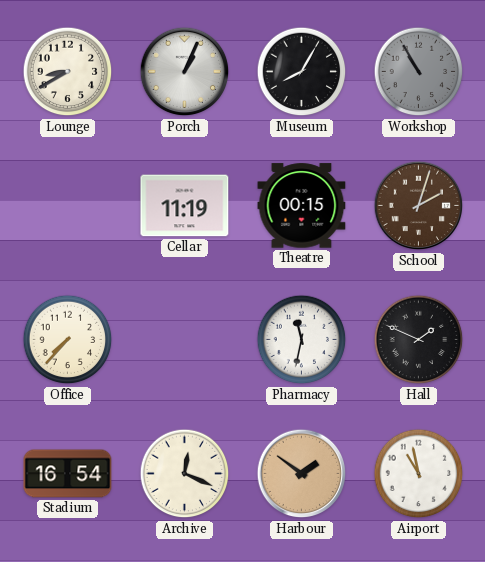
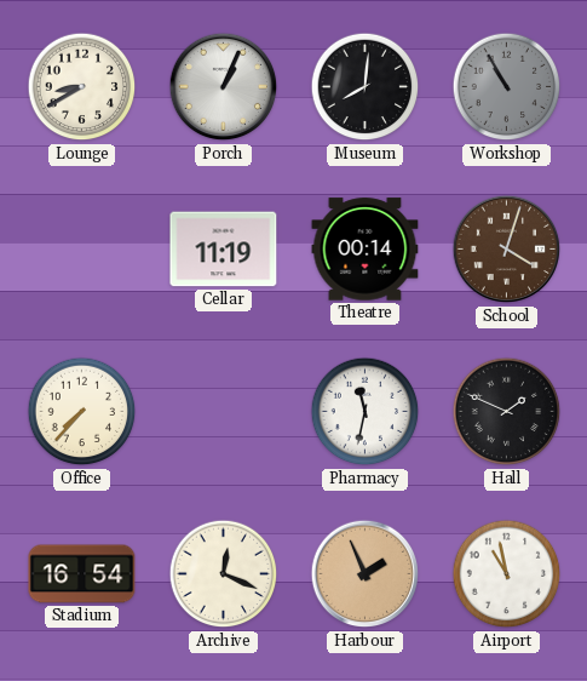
Museum: 8:05 -> 8:01
Theatre: 00:15 -> 00:14
School: 2:03 -> 4:03
Harbour: 1:51 -> 1:56
